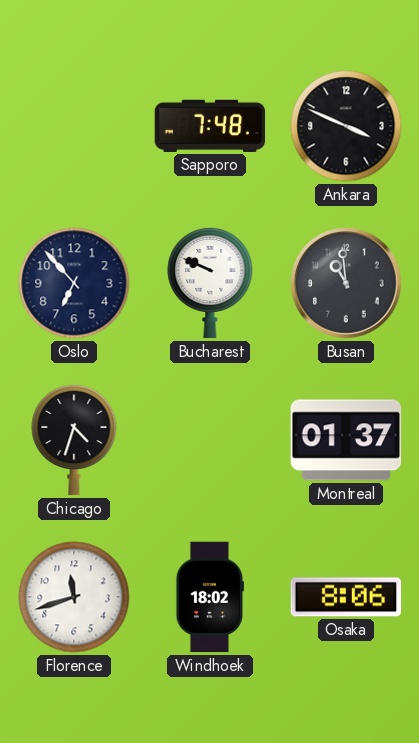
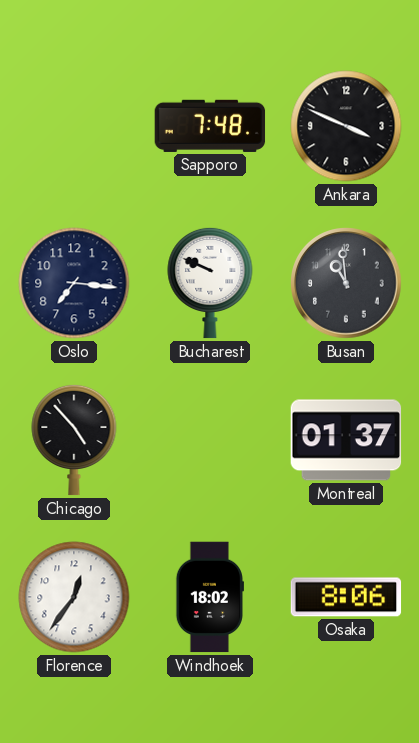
Oslo: 6:53 -> 7:16
Chicago: 4:33 -> 4:53
Florence: 11:42 -> 12:36
